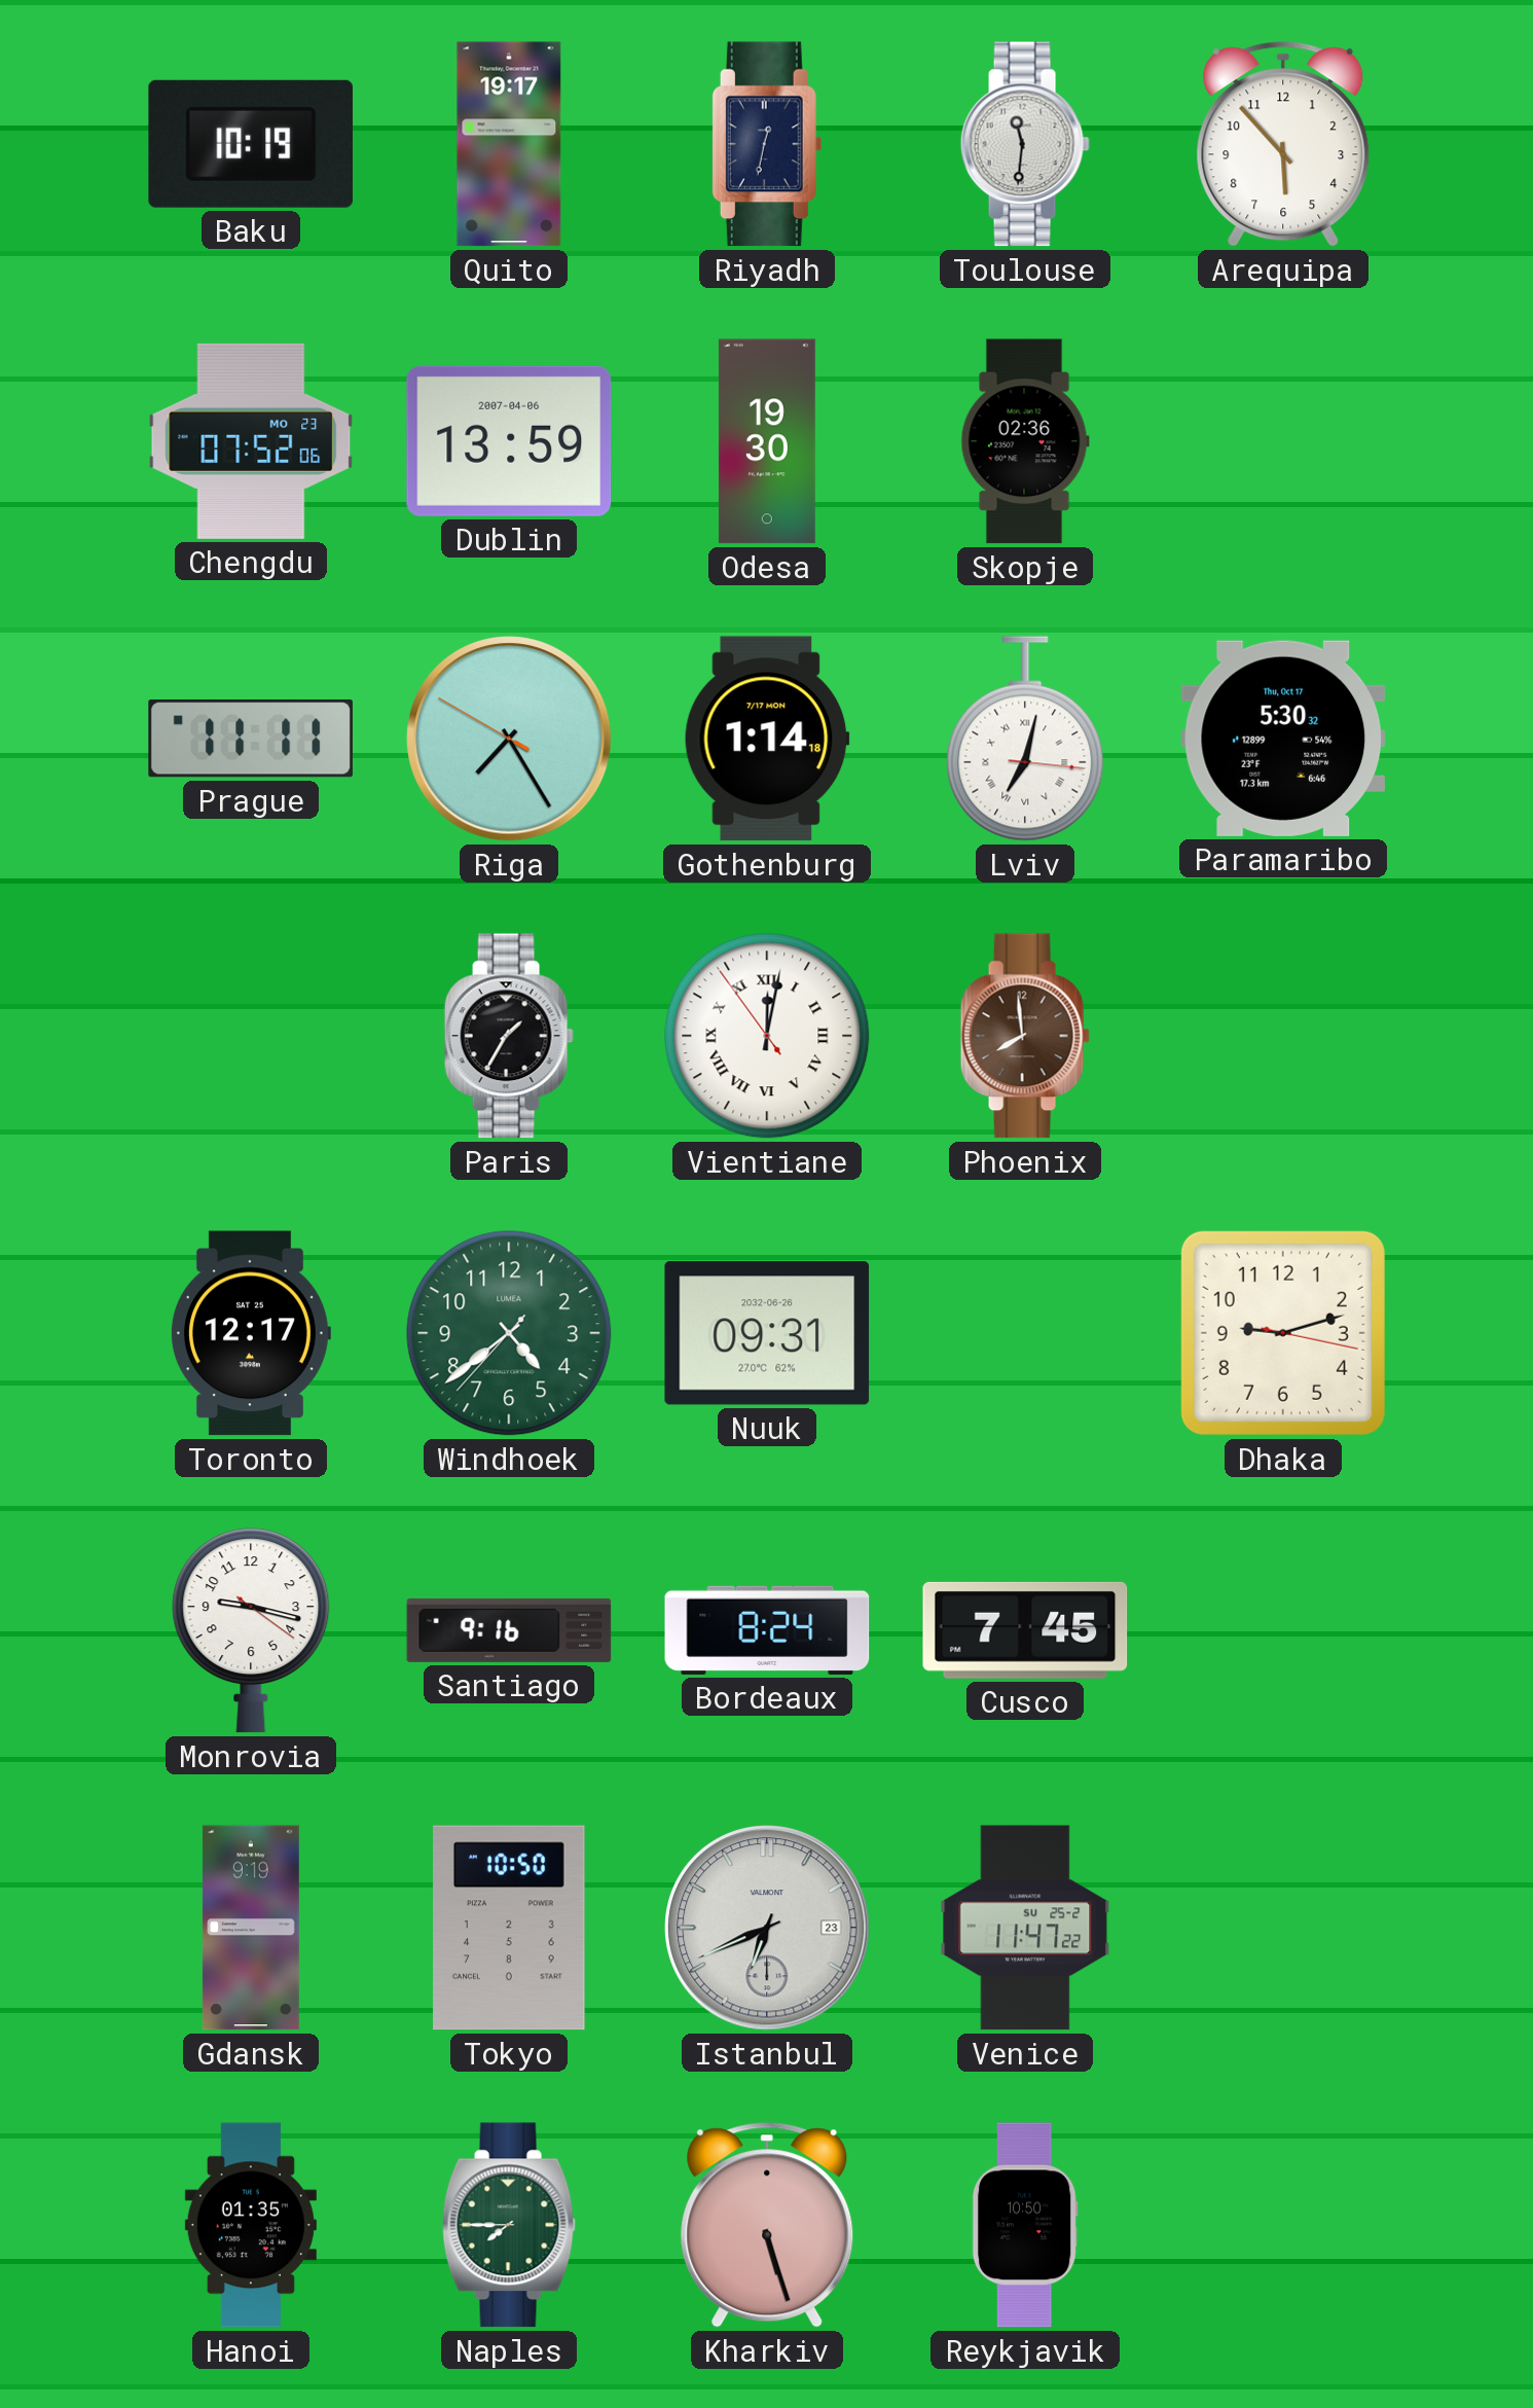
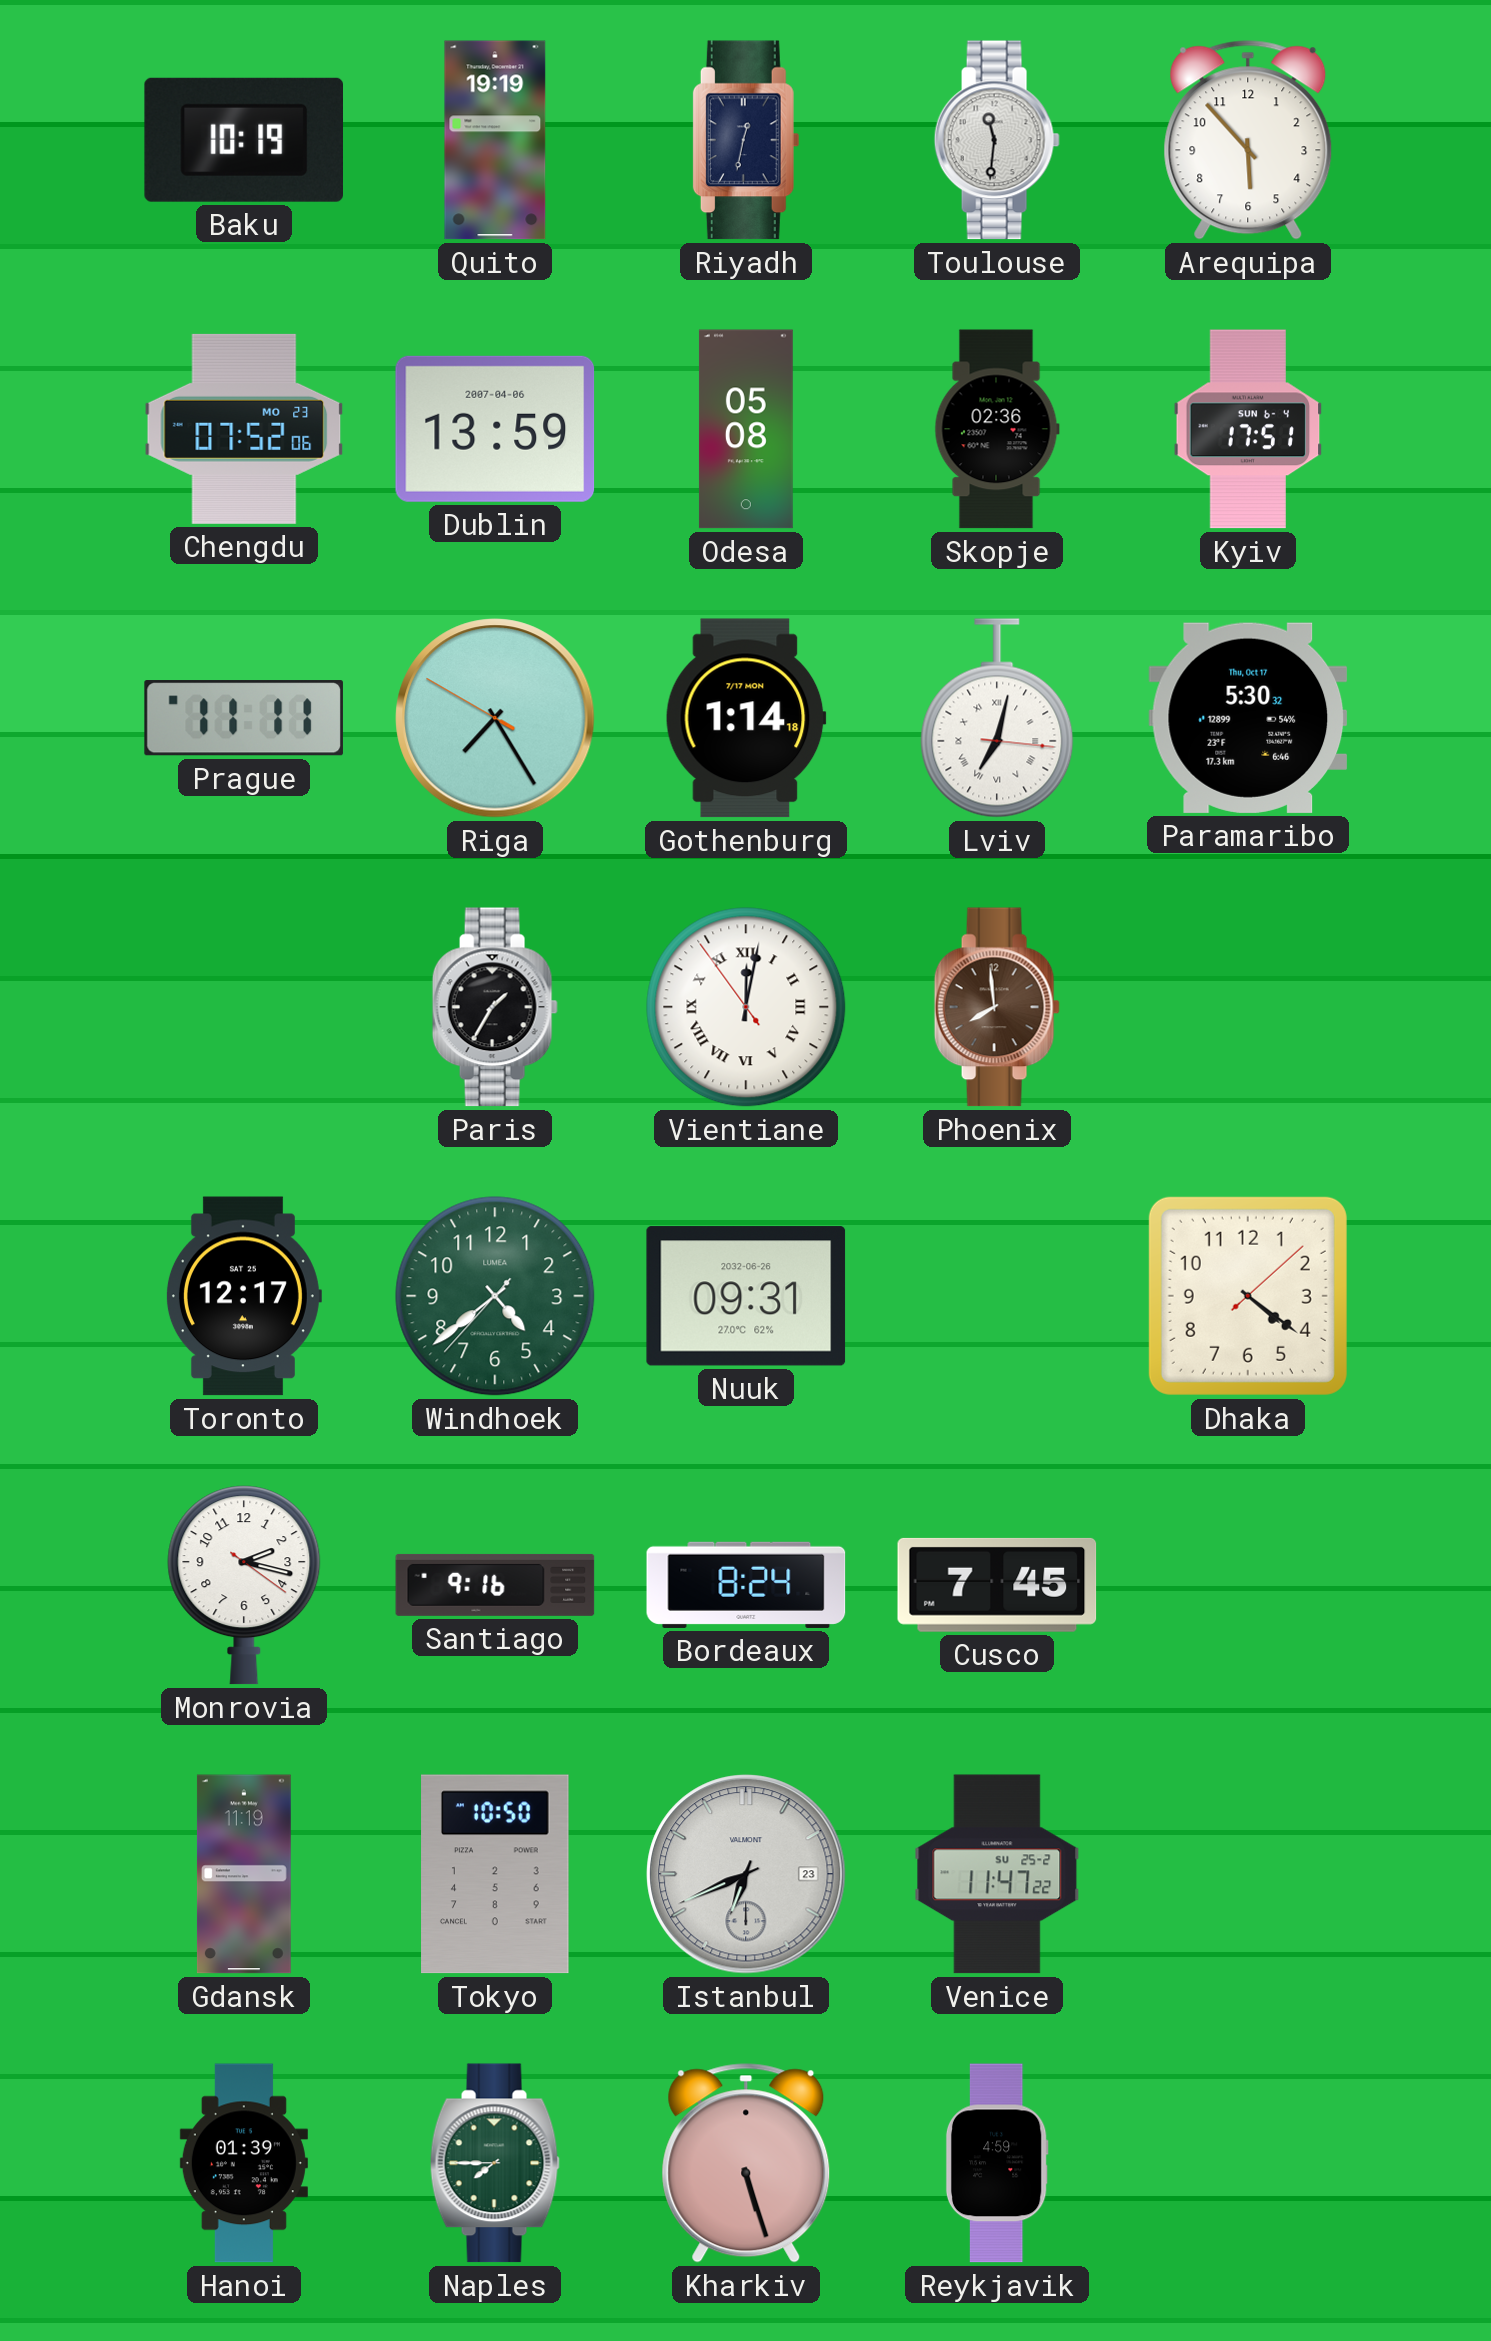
Quito: 19:17 -> 19:19
Odesa: 19:30 -> 05:08
Kyiv: none -> 17:51
Dhaka: 9:12 -> 4:21
Monrovia: 9:17 -> 2:17
Gdansk: 9:19 -> 11:19
Hanoi: 01:35 -> 01:39
Reykjavik: 10:50 -> 4:59
